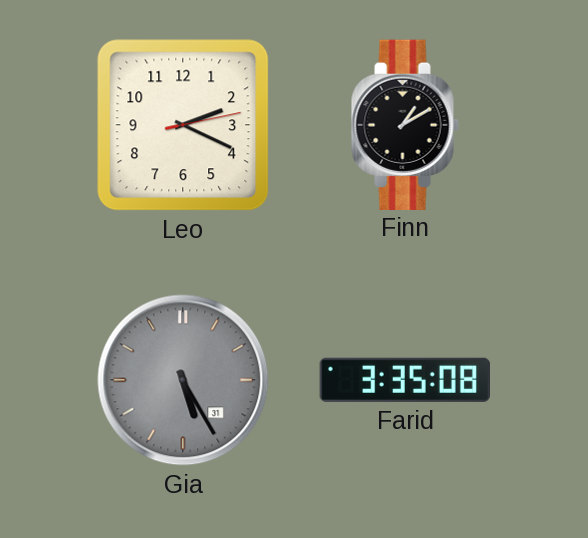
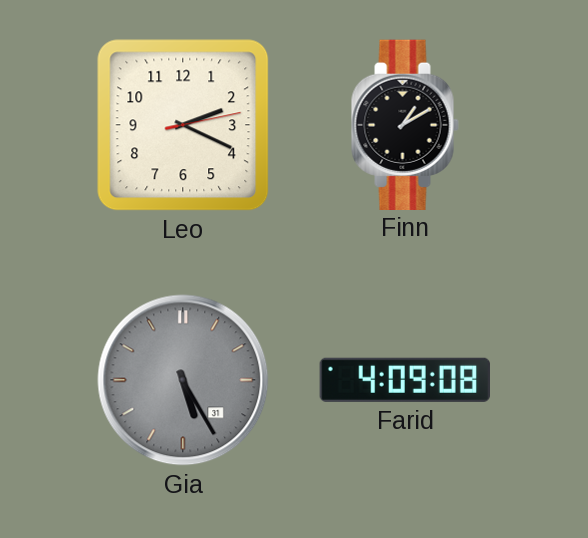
Farid: 3:35 -> 4:09
